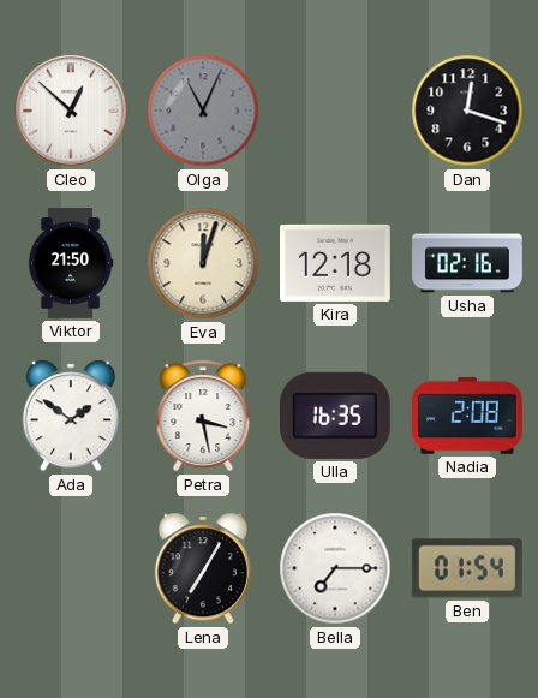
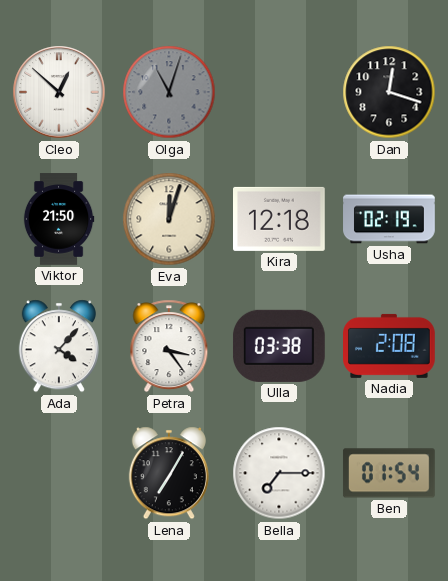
Olga: 11:04 -> 11:03
Usha: 02:16 -> 02:19
Ada: 1:51 -> 4:07
Petra: 3:28 -> 3:24
Ulla: 16:35 -> 03:38
